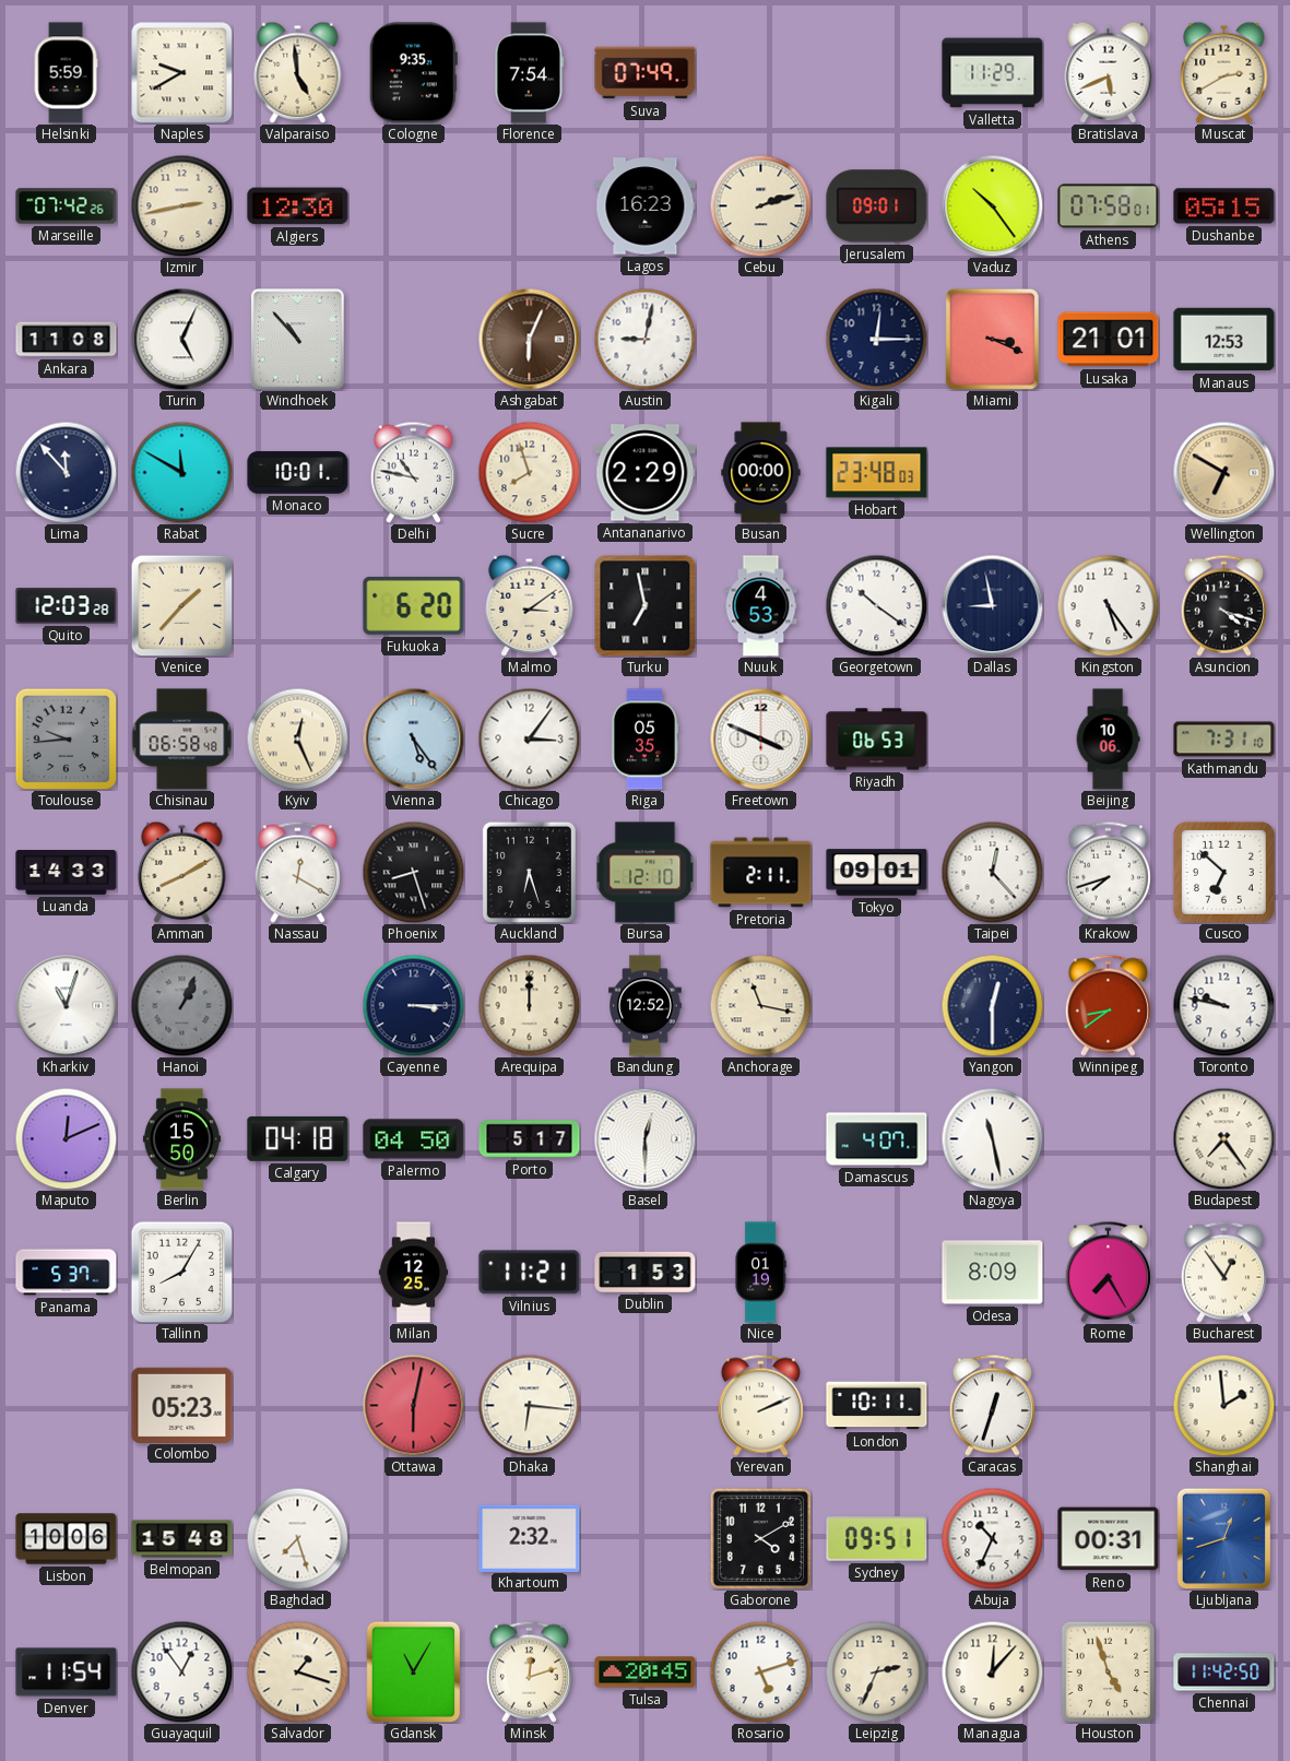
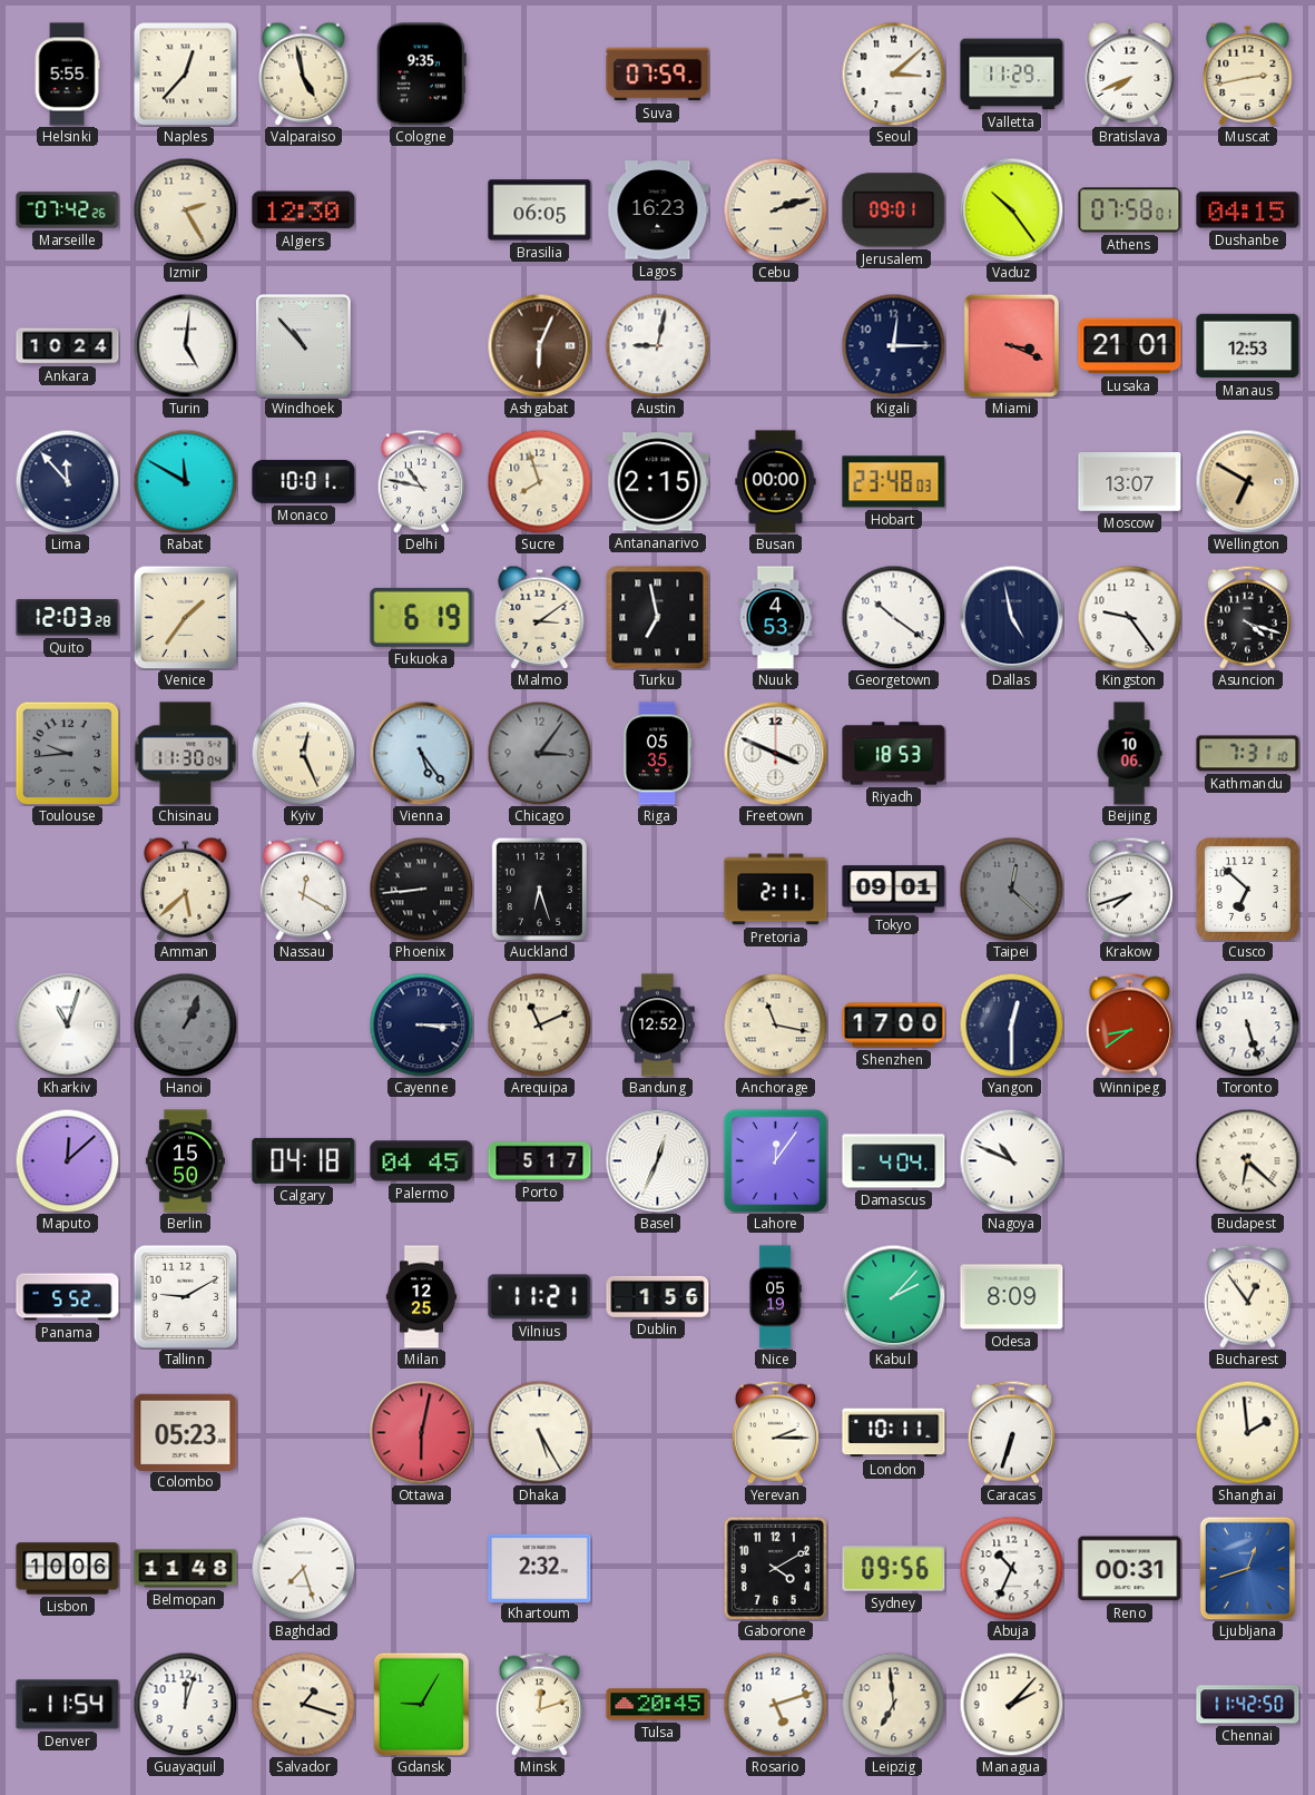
Helsinki: 5:59 -> 5:55
Naples: 9:40 -> 12:37
Valparaiso: 4:59 -> 4:58
Florence: 7:54 -> none
Suva: 07:49 -> 07:59
Seoul: none -> 3:08
Bratislava: 5:41 -> 7:41
Muscat: 2:40 -> 2:43
Izmir: 2:43 -> 2:25
Brasilia: none -> 06:05
Dushanbe: 05:15 -> 04:15
Ankara: 11:08 -> 10:24
Turin: 5:04 -> 5:01
Antananarivo: 2:29 -> 2:15
Moscow: none -> 13:07
Venice: 1:37 -> 1:36
Fukuoka: 6:20 -> 6:19
Dallas: 8:58 -> 4:58
Kingston: 5:24 -> 9:24
Chisinau: 06:58 -> 11:30
Chicago dial: white -> grey
Riyadh: 06:53 -> 18:53
Luanda: 14:33 -> none
Amman: 8:10 -> 5:38
Phoenix: 8:27 -> 8:44
Bursa: 12:10 -> none
Taipei: 12:23 -> 12:22
Taipei dial: white -> grey
Arequipa: 12:00 -> 11:11
Shenzhen: none -> 17:00
Toronto: 9:47 -> 5:27
Maputo: 12:11 -> 12:08
Palermo: 04:50 -> 04:45
Basel: 12:30 -> 12:34
Lahore: none -> 12:06
Damascus: 4:07 -> 4:04
Nagoya: 11:28 -> 10:49
Budapest: 7:24 -> 6:22
Panama: 5:37 -> 5:52
Tallinn: 8:05 -> 9:10
Dublin: 1:53 -> 1:56
Nice: 01:19 -> 05:19
Kabul: none -> 2:07
Rome: 7:25 -> none
Dhaka: 6:16 -> 5:25
Yerevan: 2:11 -> 2:15
Caracas: 12:33 -> 6:33
Belmopan: 15:48 -> 11:48
Sydney: 09:51 -> 09:56
Guayaquil: 12:54 -> 12:03
Gdansk: 11:05 -> 9:05
Leipzig: 2:34 -> 6:59
Managua: 12:07 -> 2:07
Houston: 4:57 -> none
